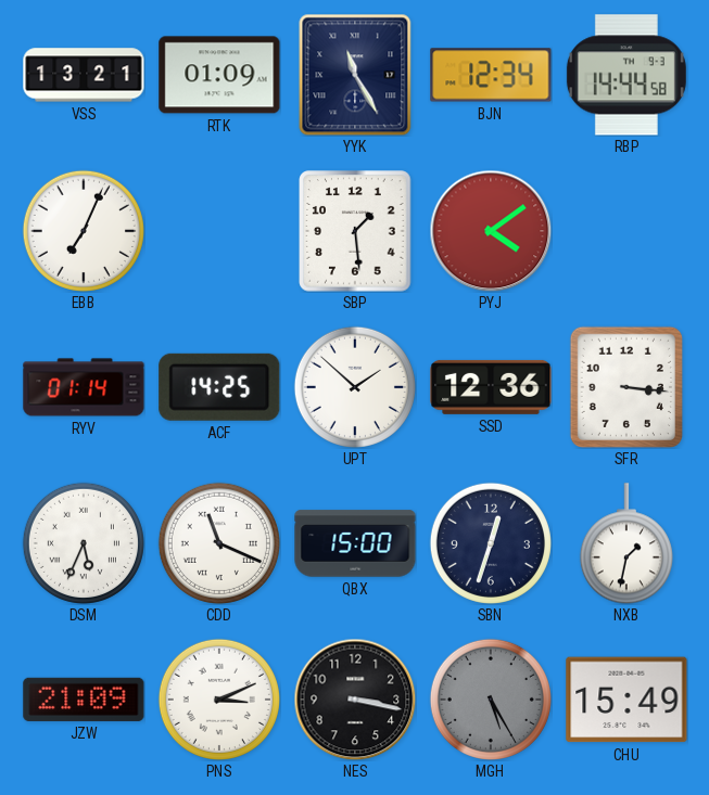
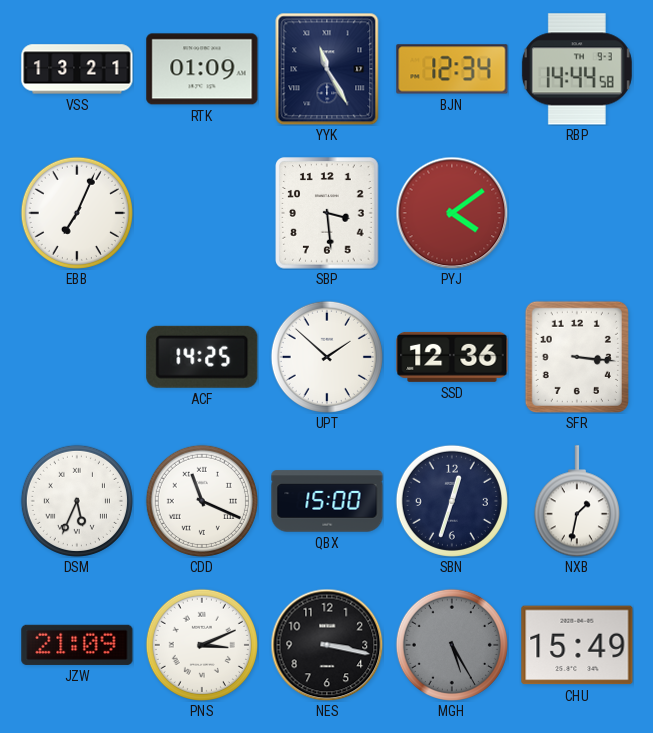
SBP: 1:29 -> 3:29
RYV: 01:14 -> none
